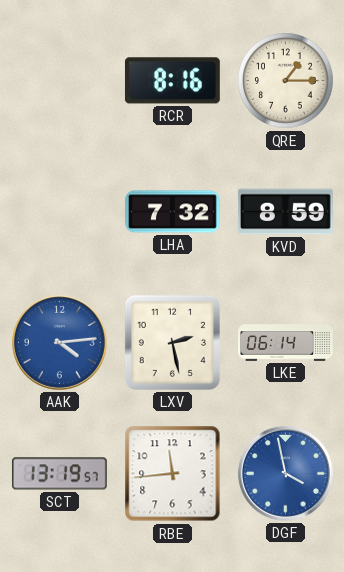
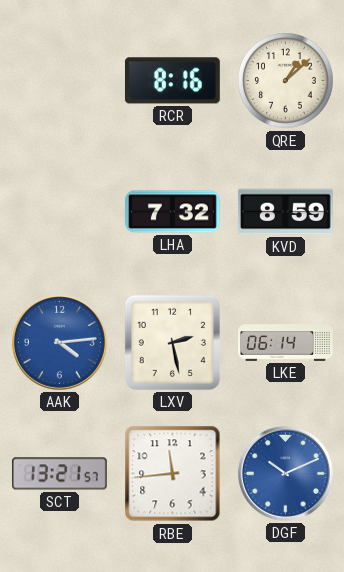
QRE: 1:15 -> 1:08
SCT: 13:19 -> 13:21
DGF: 3:58 -> 10:11
